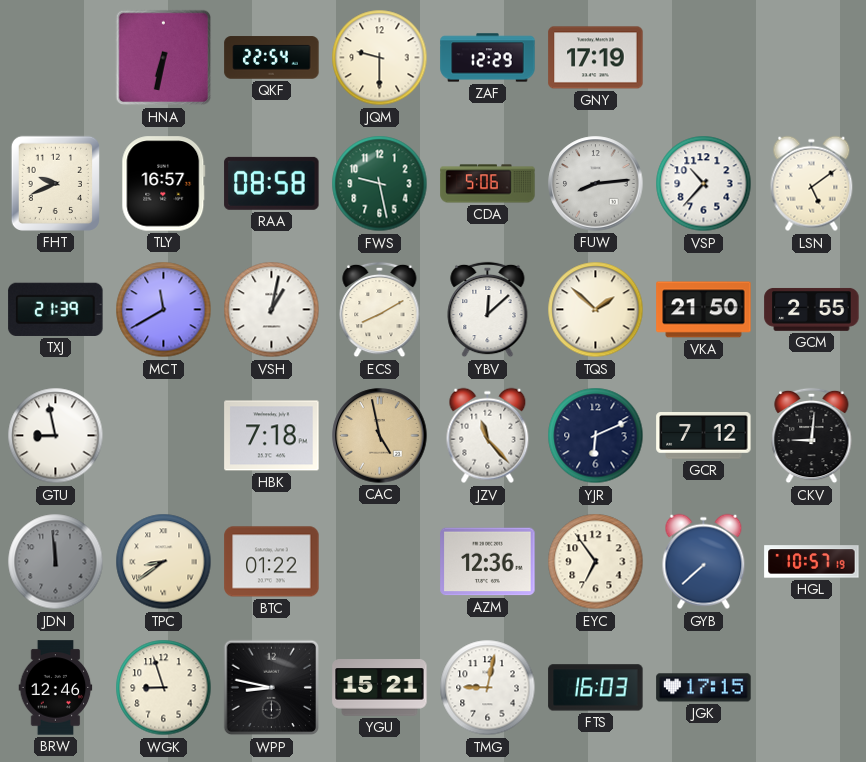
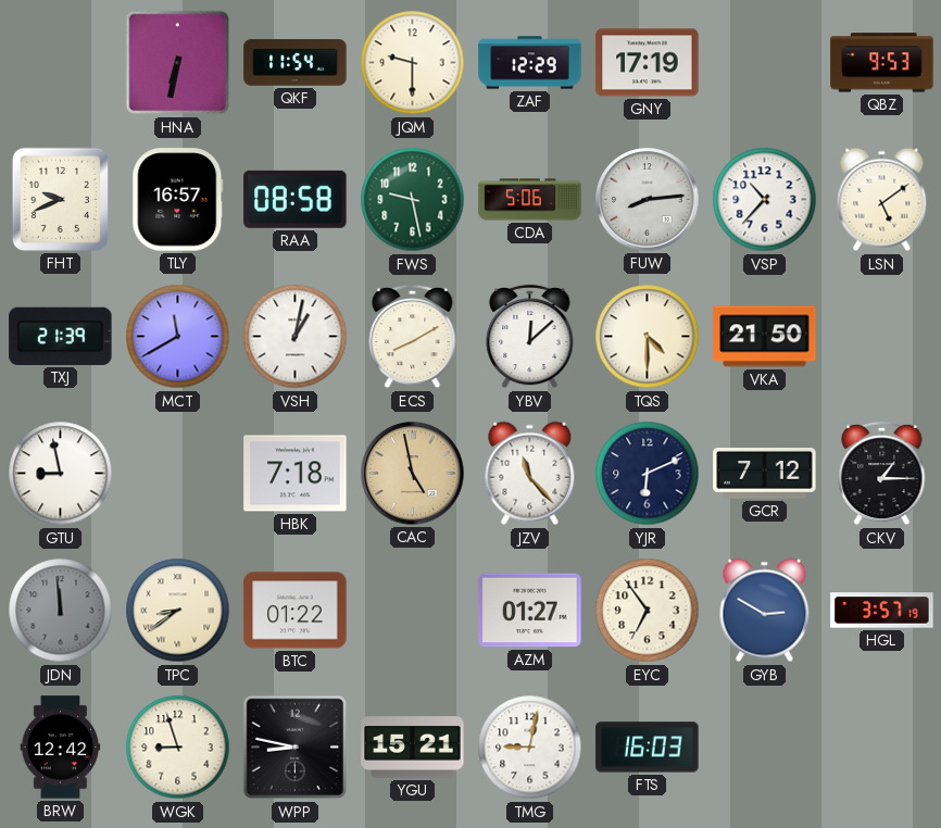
QKF: 22:54 -> 11:54
QBZ: none -> 9:53
TQS: 1:52 -> 4:30
GCM: 2:55 -> none
CKV: 9:01 -> 1:15
AZM: 12:36 -> 01:27
GYB: 7:38 -> 2:50
HGL: 10:57 -> 3:57
BRW: 12:46 -> 12:42
JGK: 17:15 -> none
